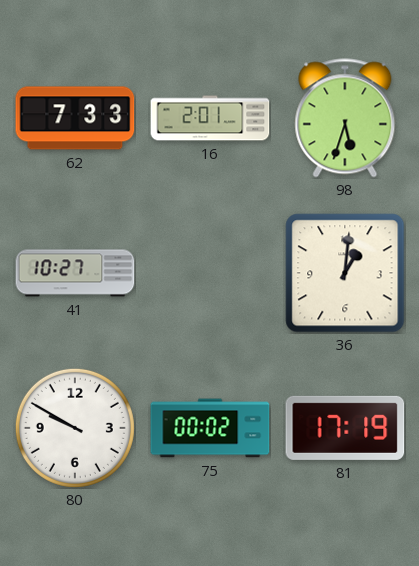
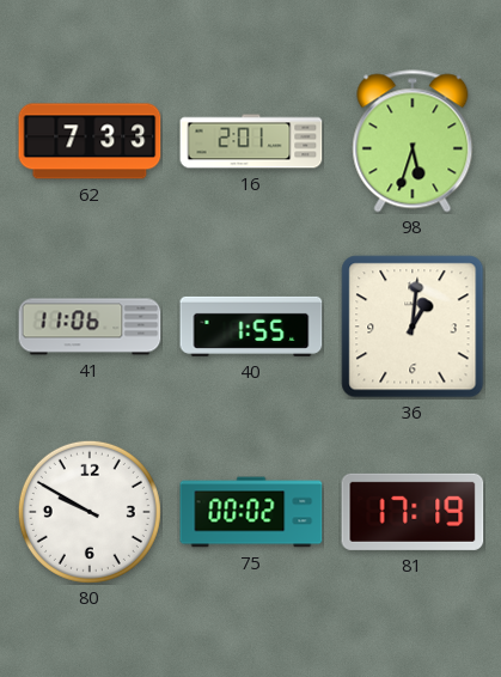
41: 10:27 -> 11:06
40: none -> 1:55
